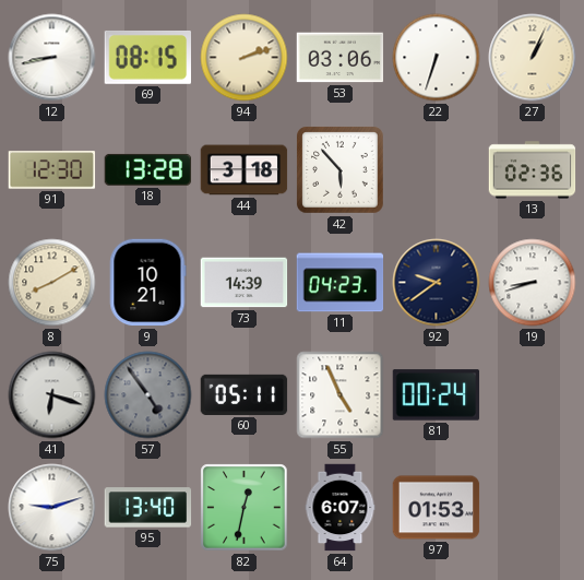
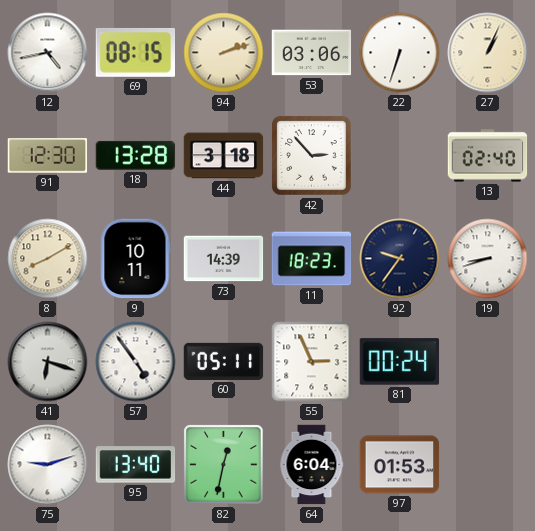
12: 8:43 -> 4:43
42: 5:53 -> 2:53
13: 02:36 -> 02:40
9: 10:21 -> 10:11
11: 04:23 -> 18:23
92: 9:39 -> 9:36
57 dial: grey -> white
55: 4:56 -> 2:56
64: 6:07 -> 6:04
